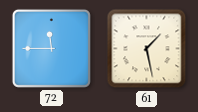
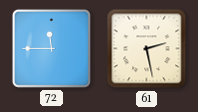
61: 1:28 -> 2:28
